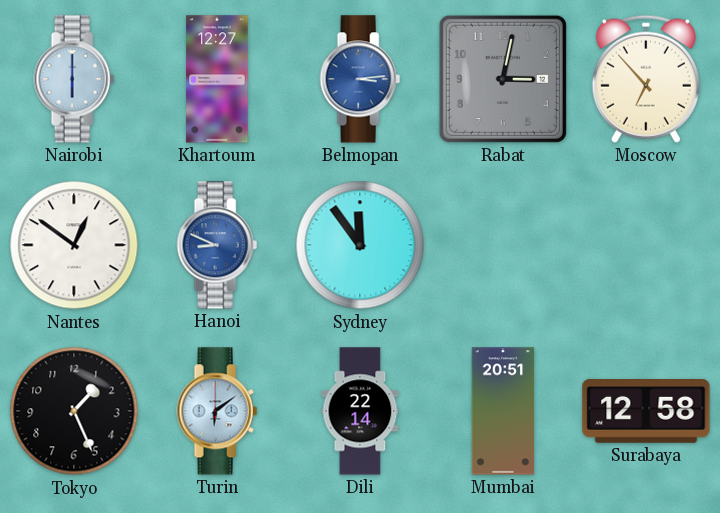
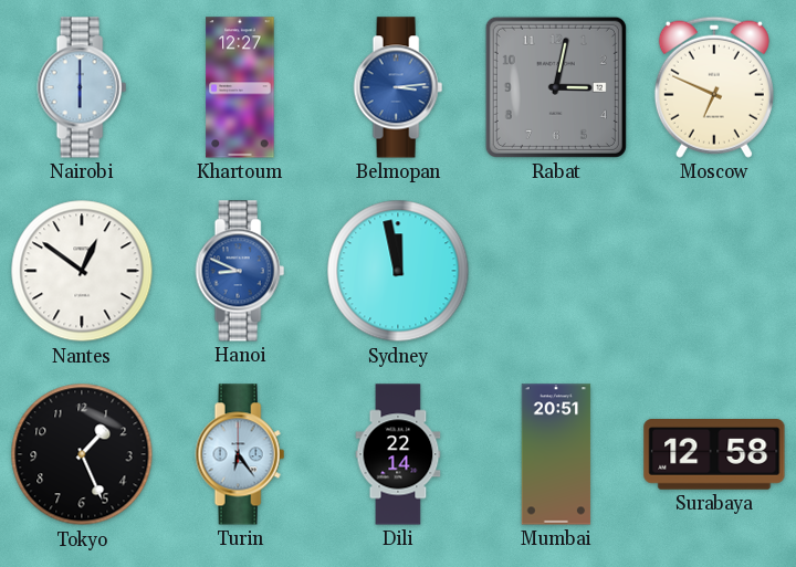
Moscow: 6:53 -> 6:49
Sydney: 11:54 -> 11:58
Turin: 6:09 -> 6:24
